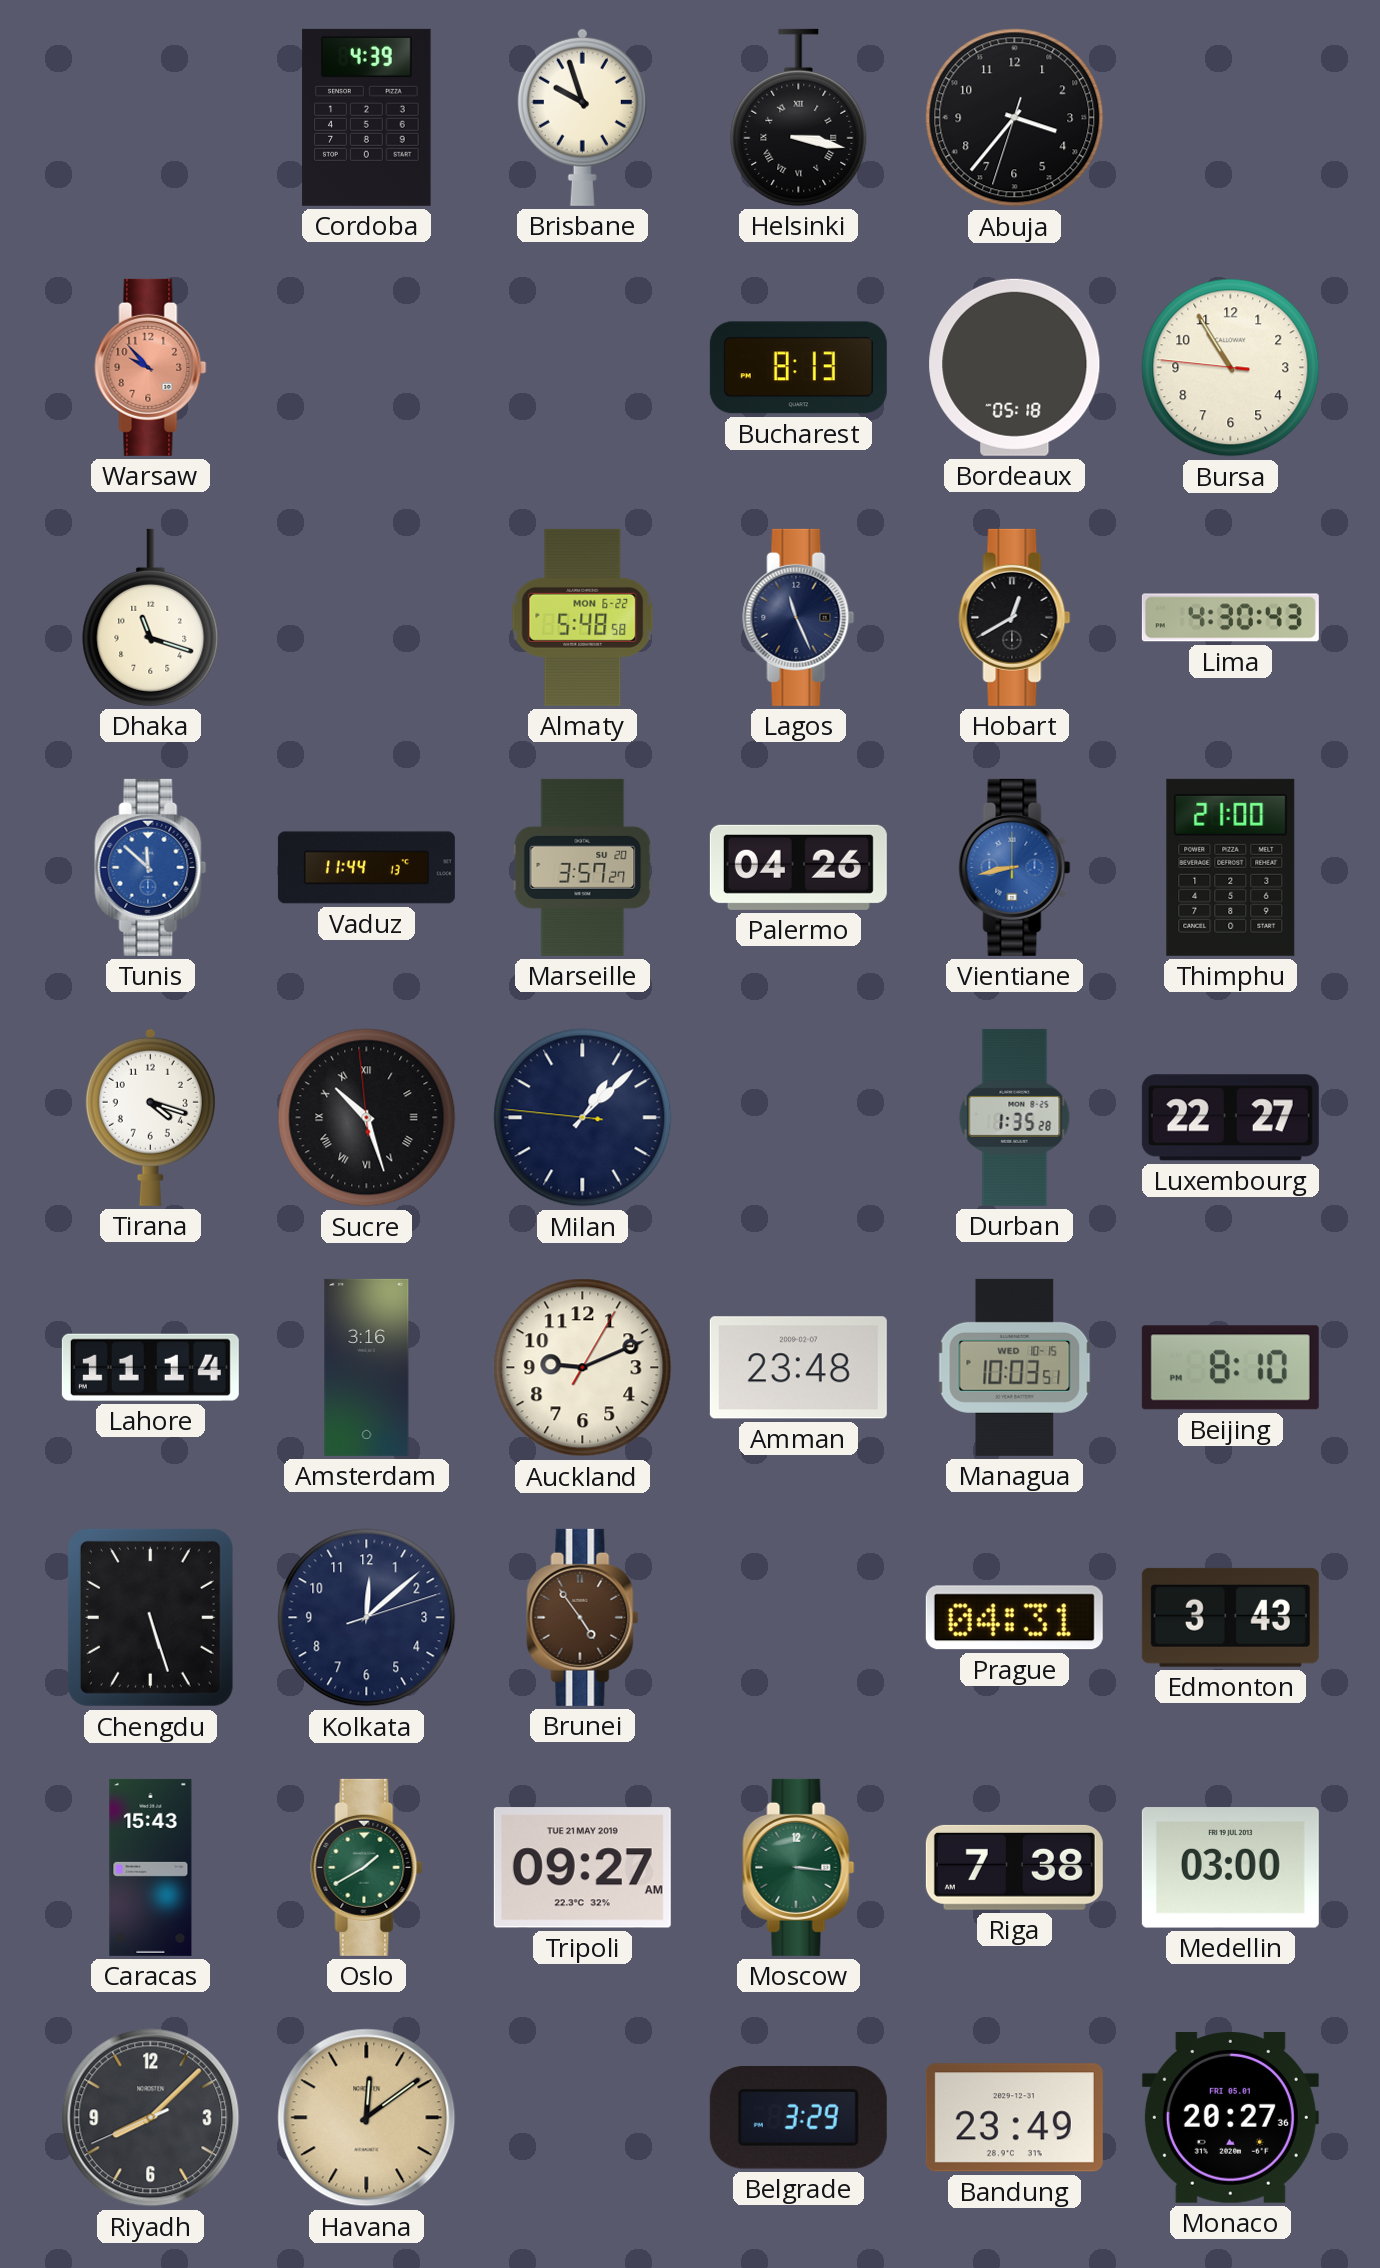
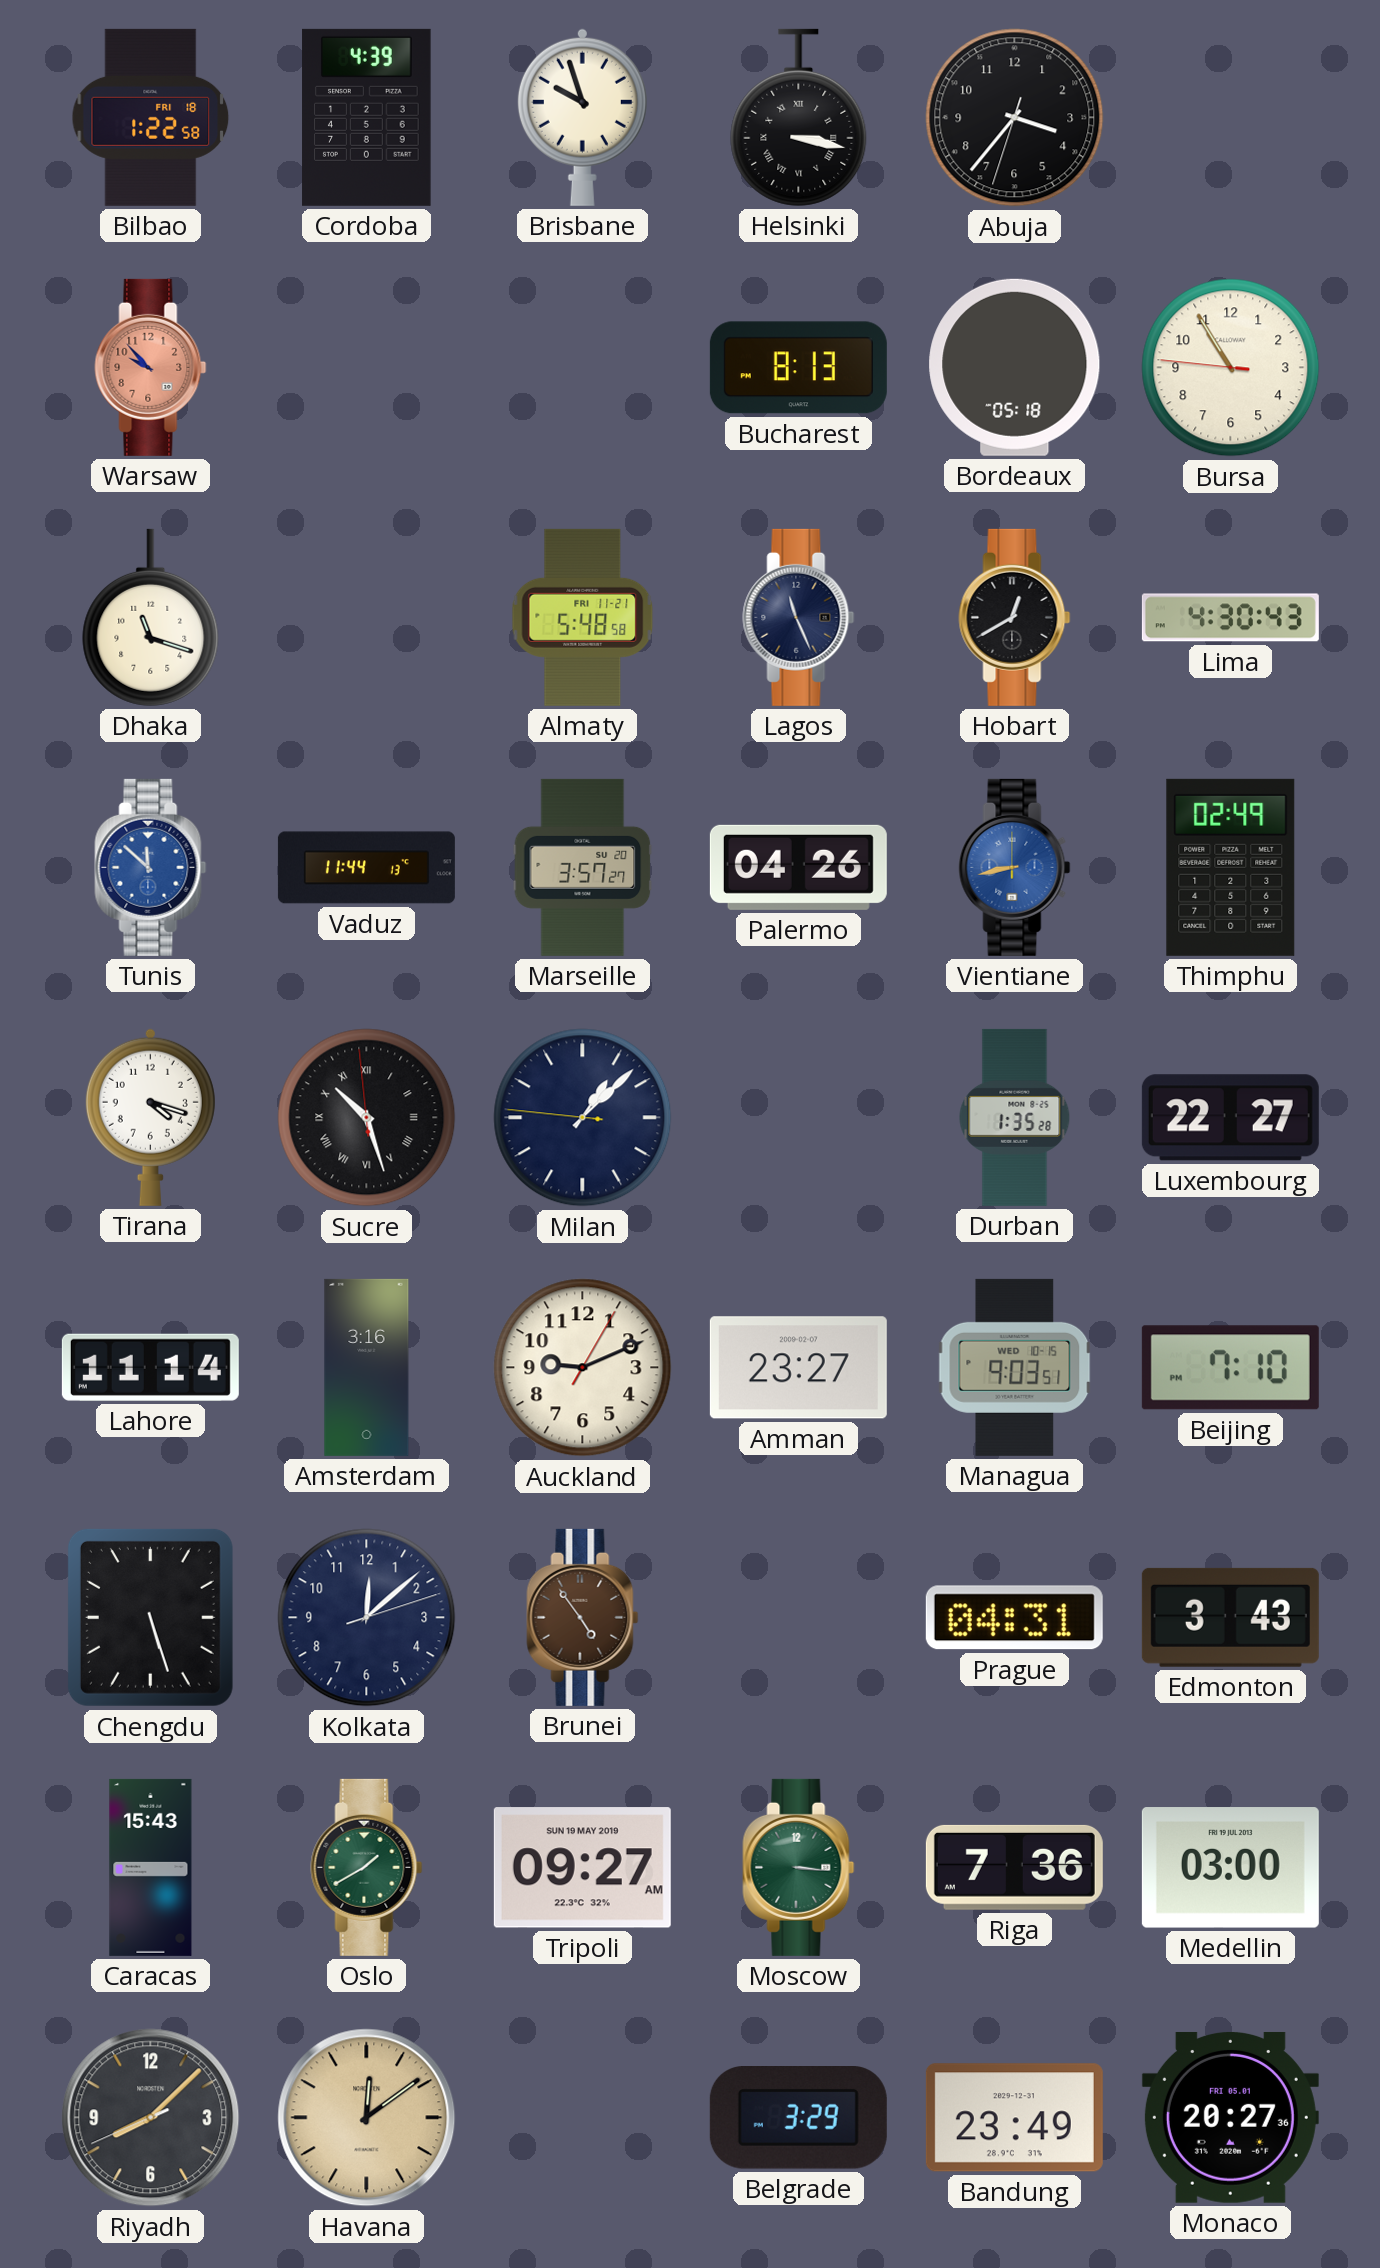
Bilbao: none -> 1:22
Almaty date: MON 6-22 -> FRI 11-21
Thimphu: 21:00 -> 02:49
Amman: 23:48 -> 23:27
Managua: 10:03 -> 9:03
Beijing: 8:10 -> 7:10
Tripoli date: TUE 21 MAY 2019 -> SUN 19 MAY 2019
Riga: 7:38 -> 7:36
